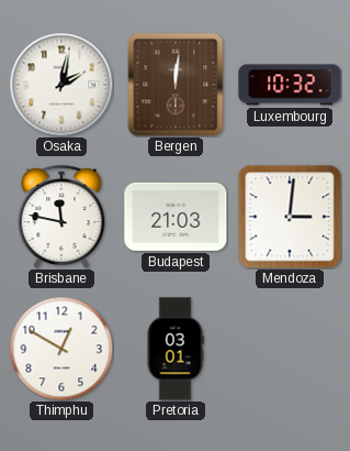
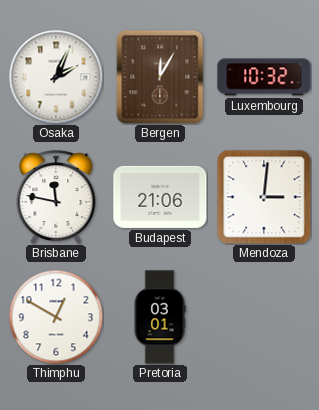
Osaka: 2:02 -> 2:04
Bergen: 12:01 -> 12:05
Budapest: 21:03 -> 21:06
